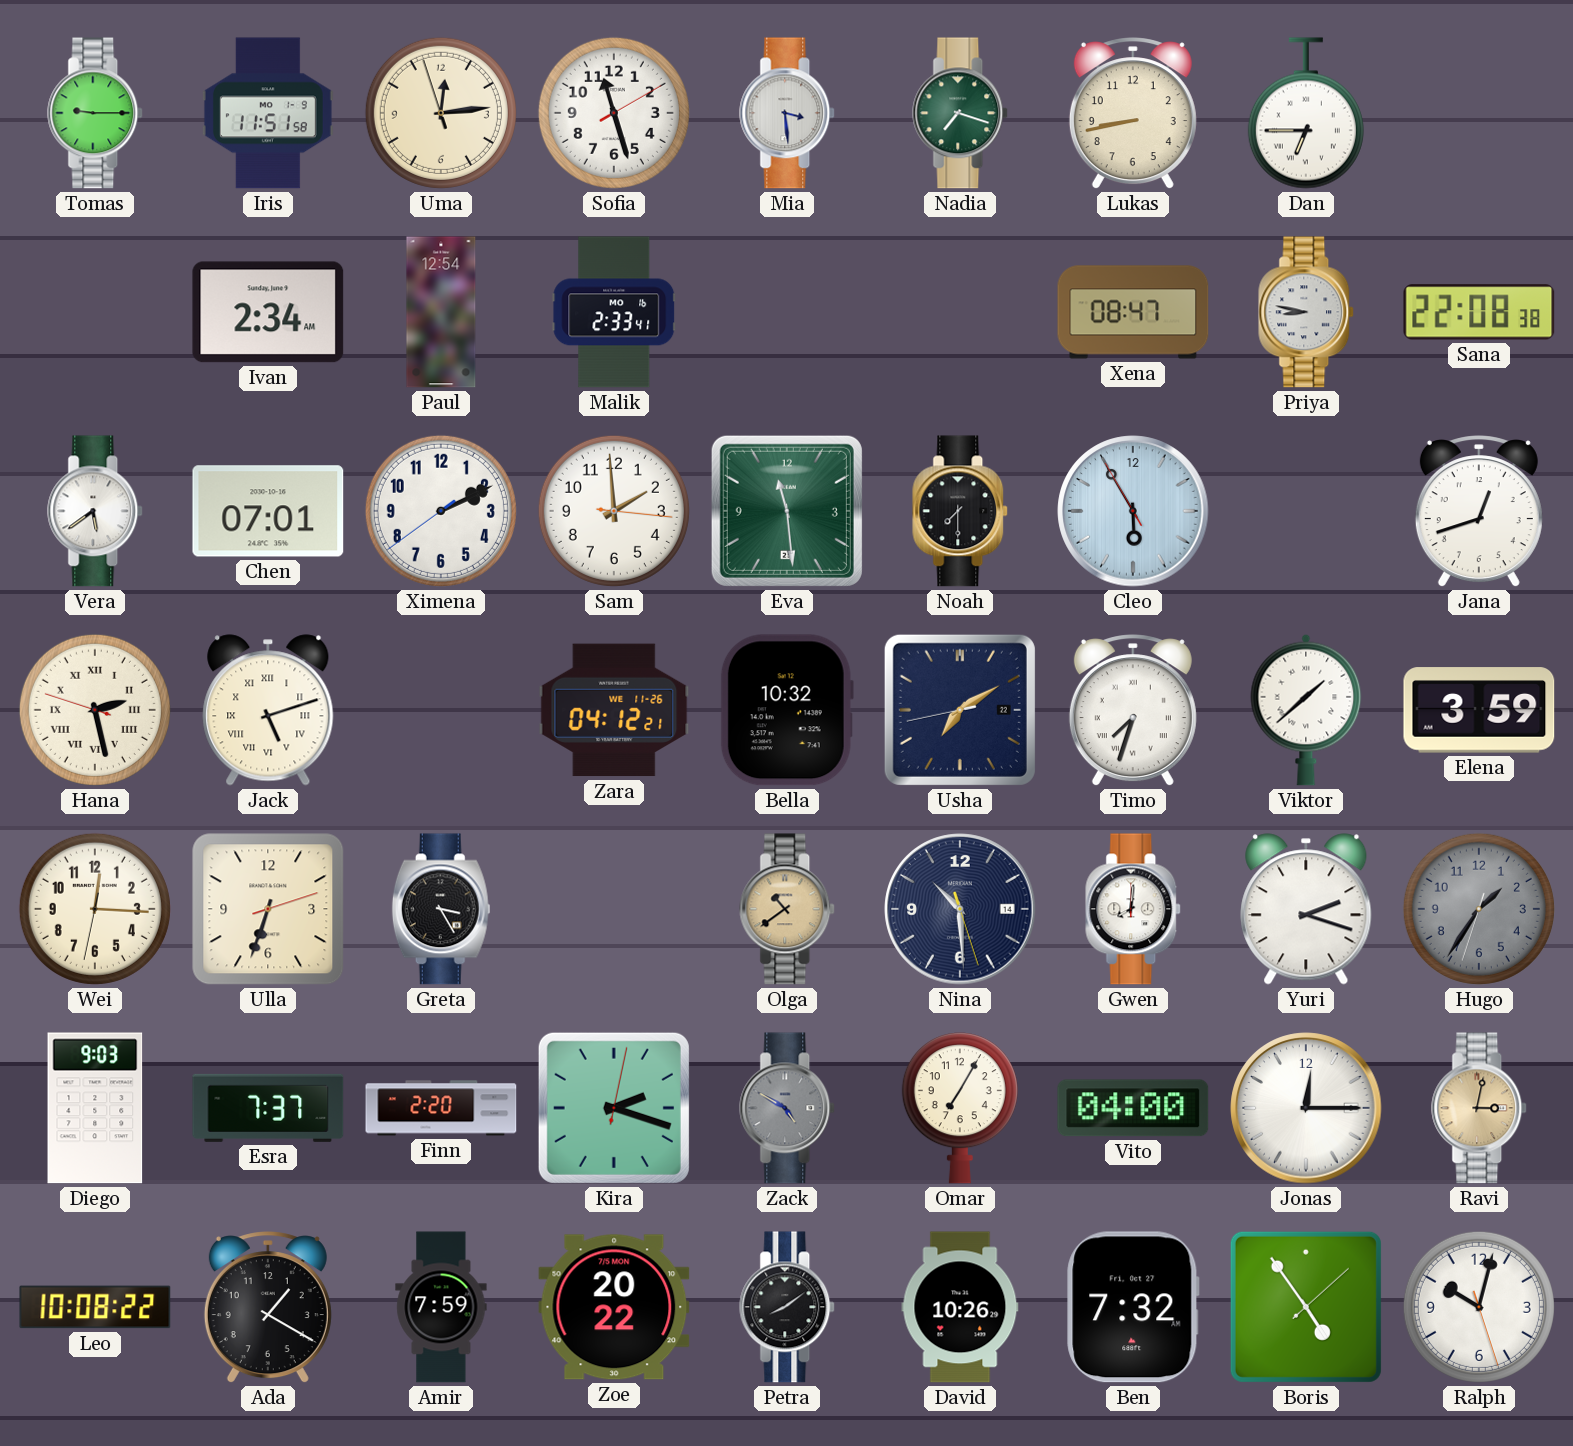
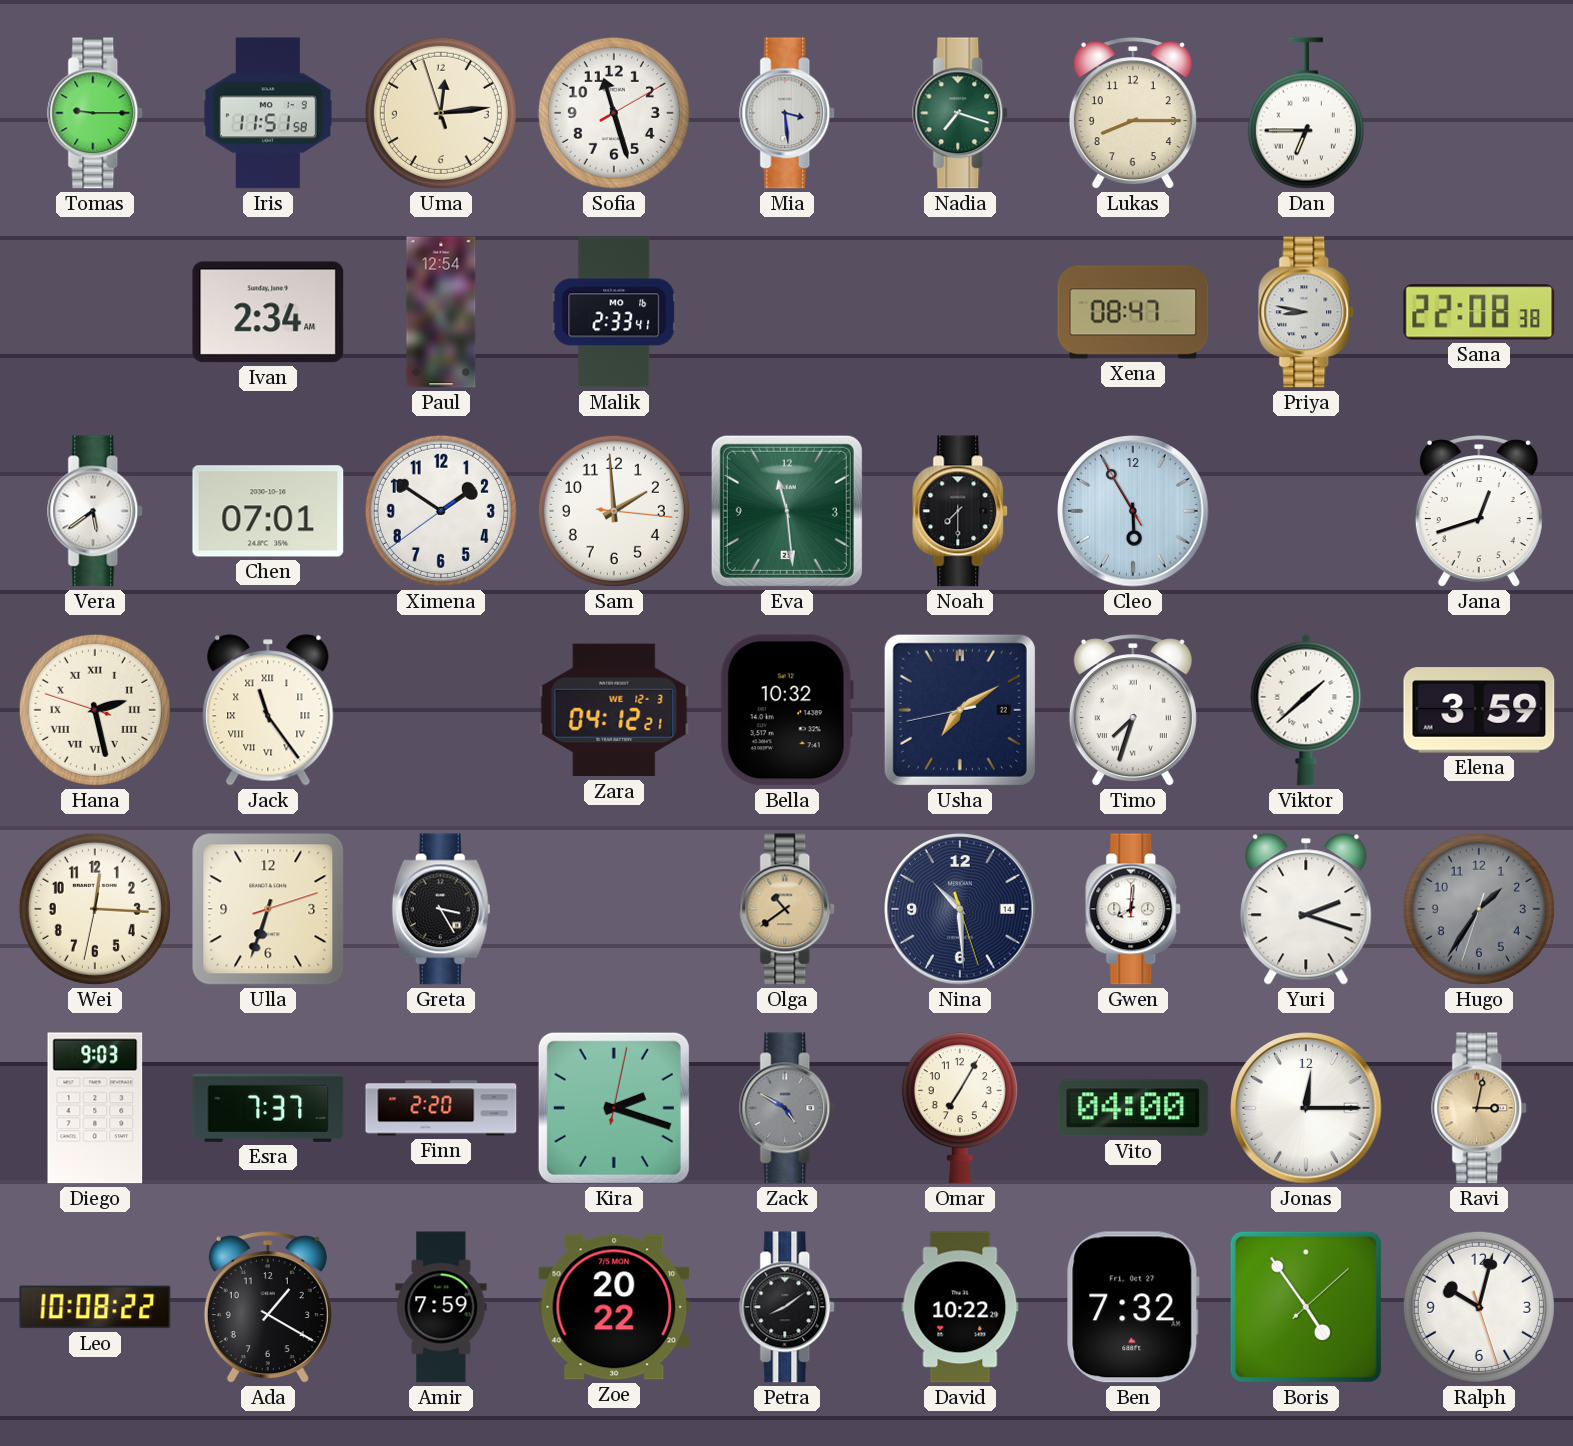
Lukas: 8:43 -> 8:15
Ximena: 2:10 -> 1:50
Jack: 5:12 -> 11:24
Zara date: WE 11-26 -> WE 12-3
David: 10:26 -> 10:22
